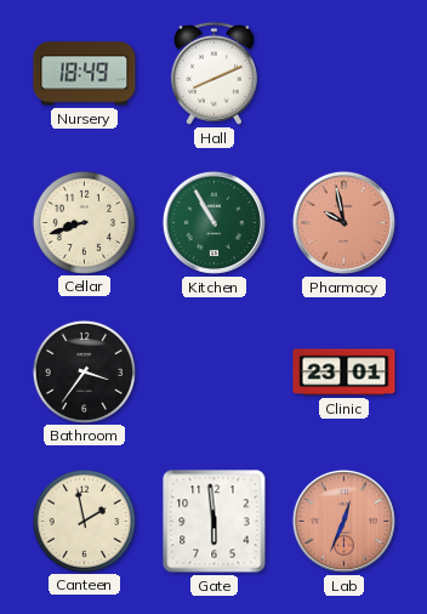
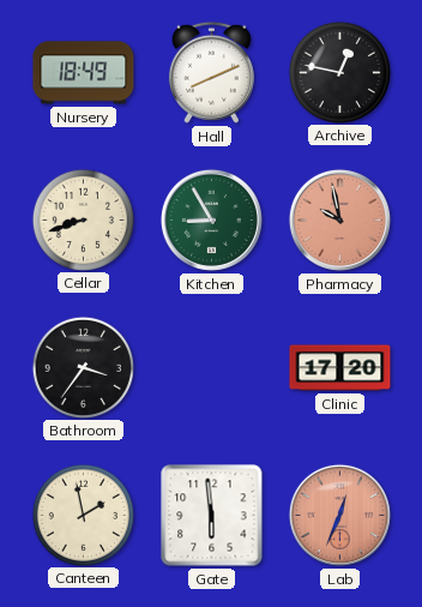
Archive: none -> 12:47
Kitchen: 10:55 -> 8:55
Clinic: 23:01 -> 17:20
